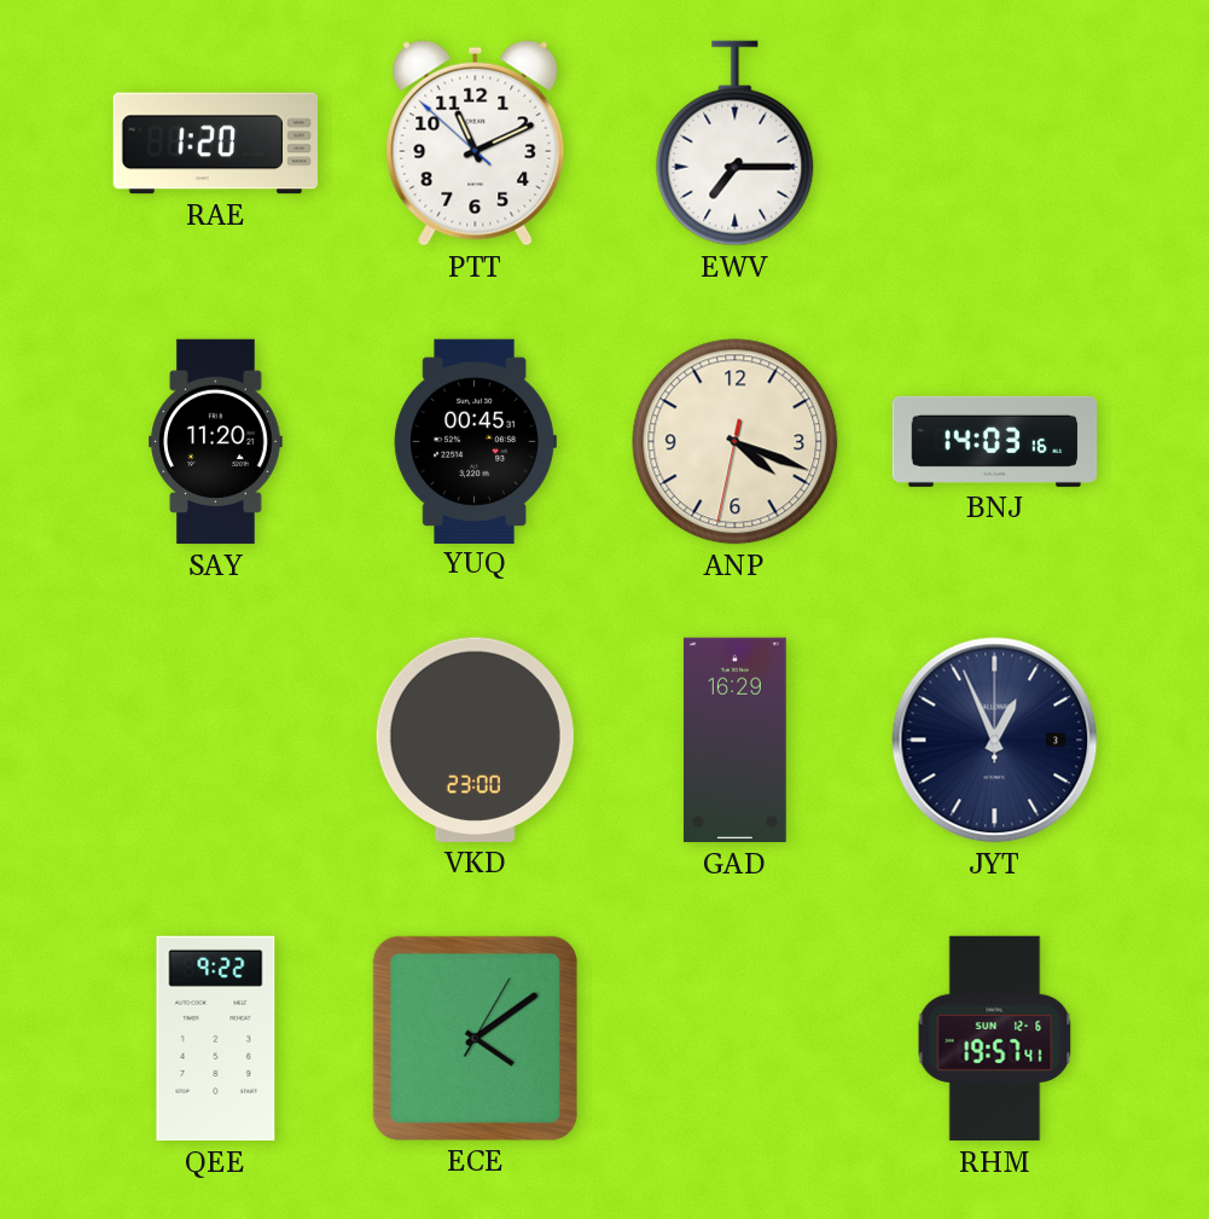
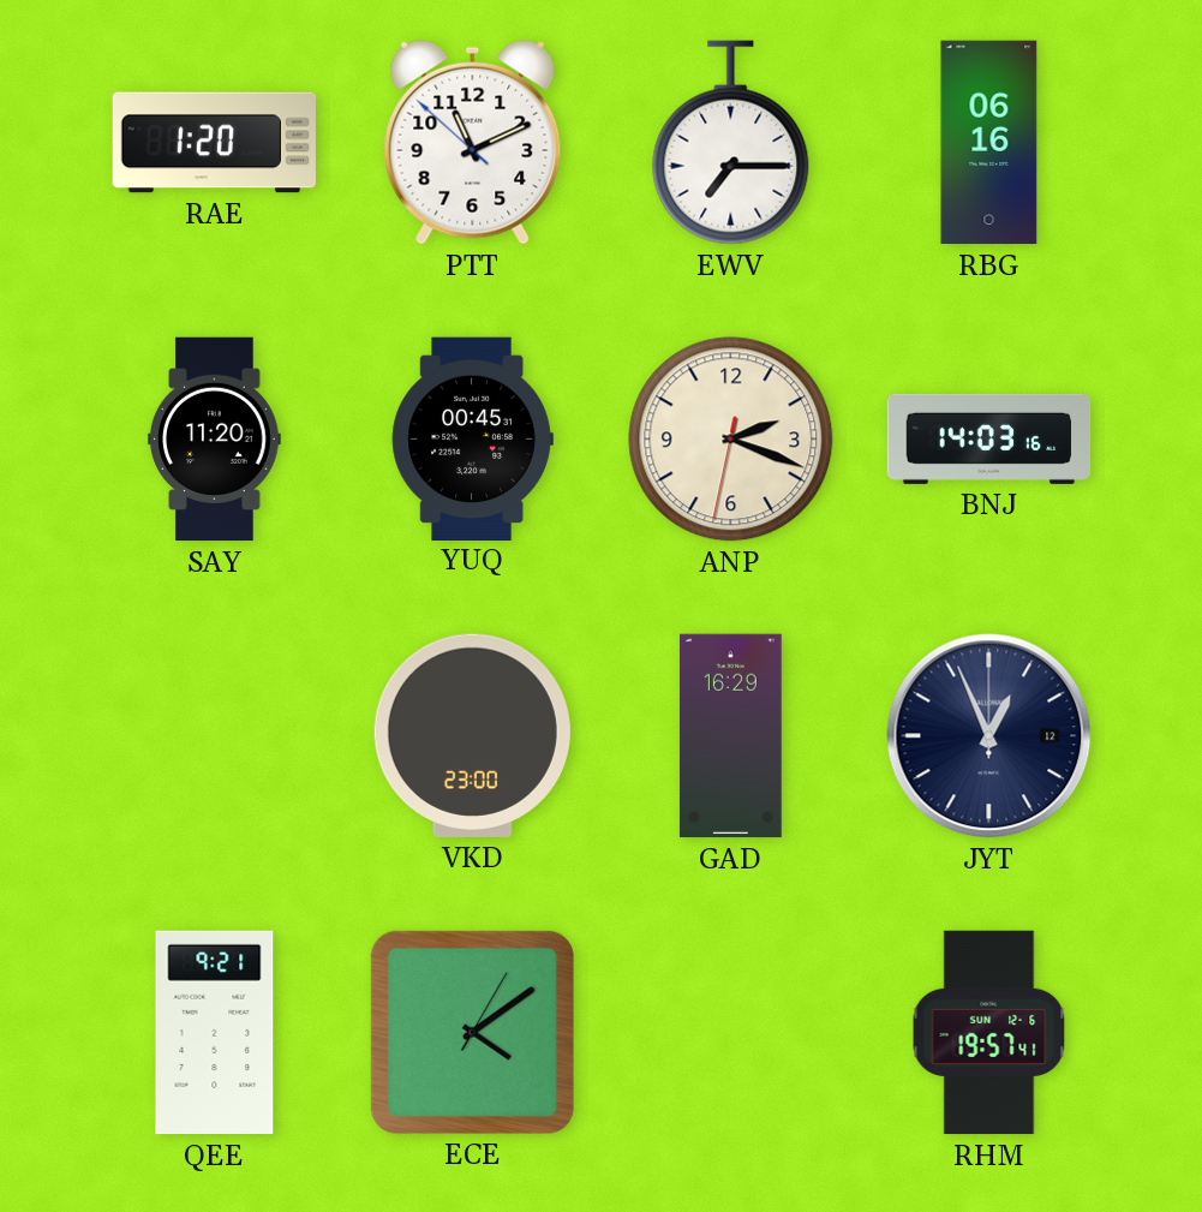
RBG: none -> 06:16
ANP: 4:18 -> 2:18
JYT date: 3 -> 12
QEE: 9:22 -> 9:21
